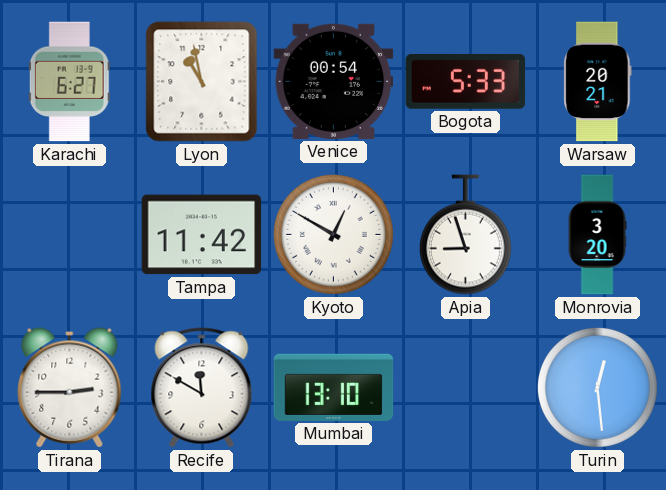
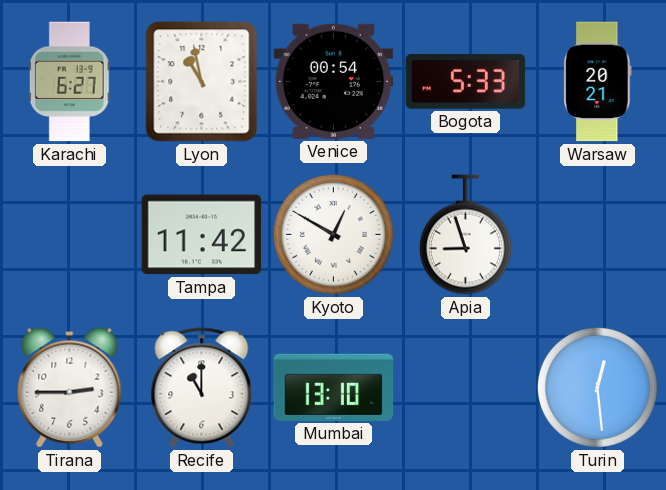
Monrovia: 3:20 -> none
Recife: 11:50 -> 11:00
